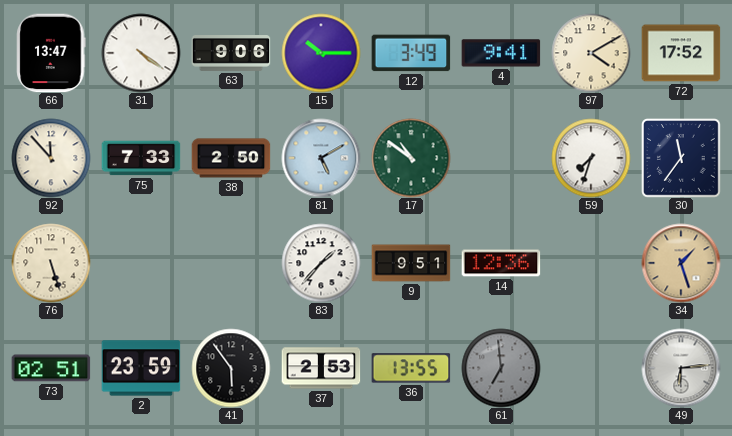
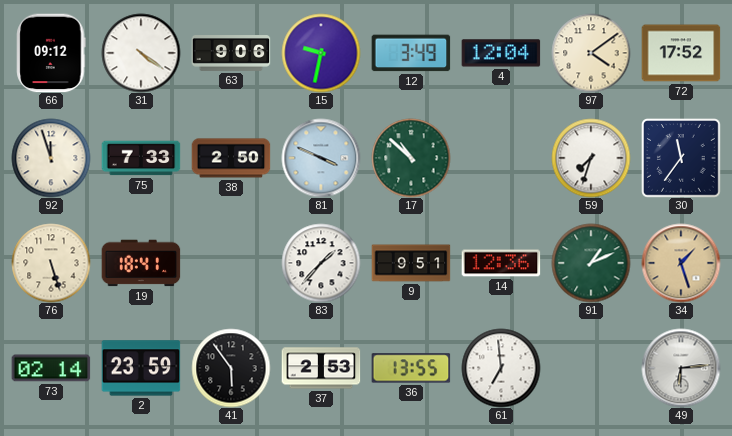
66: 13:47 -> 09:12
15: 10:15 -> 9:32
4: 9:41 -> 12:04
97: 4:10 -> 4:09
92: 11:53 -> 11:57
81: 5:10 -> 3:49
17: 10:51 -> 10:52
19: none -> 18:41
91: none -> 1:11
73: 02:51 -> 02:14
61 dial: grey -> white
